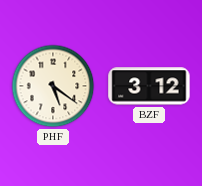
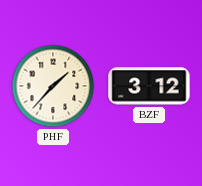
PHF: 5:21 -> 1:37
